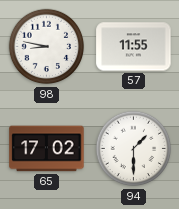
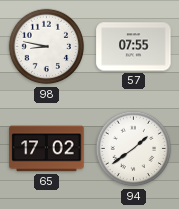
57: 11:55 -> 07:55
94: 1:30 -> 1:39
